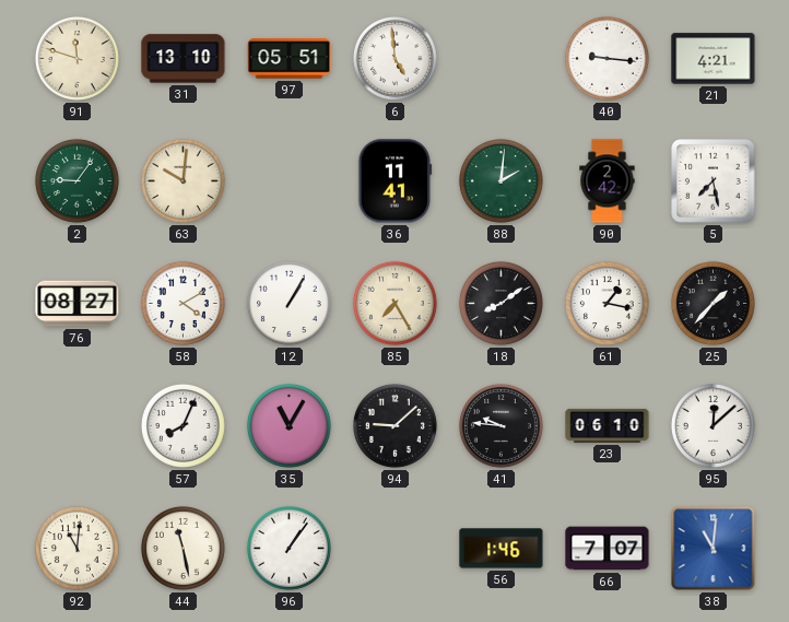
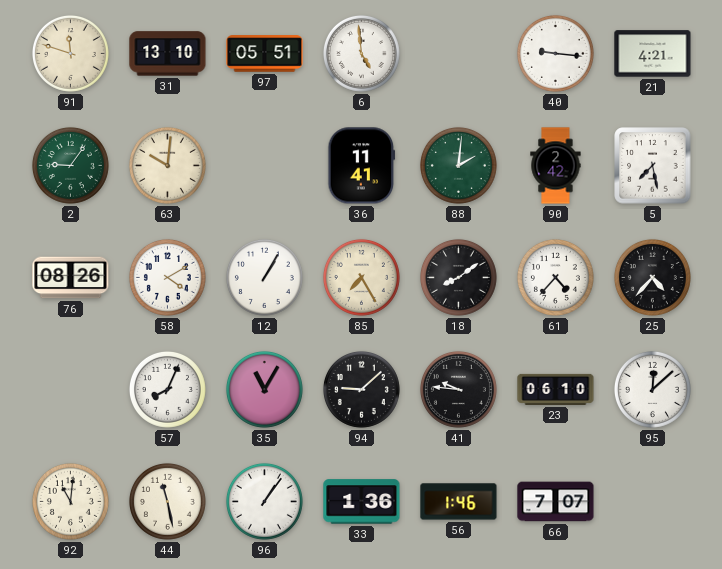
76: 08:27 -> 08:26
61: 1:17 -> 4:37
25: 1:37 -> 4:37
33: none -> 1:36
38: 11:01 -> none
